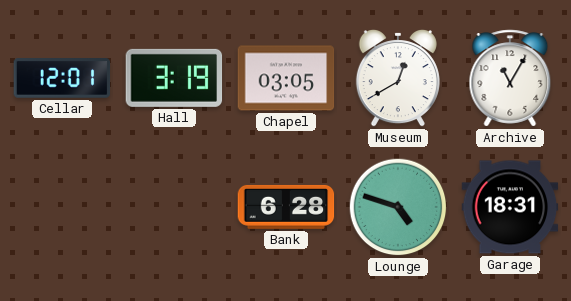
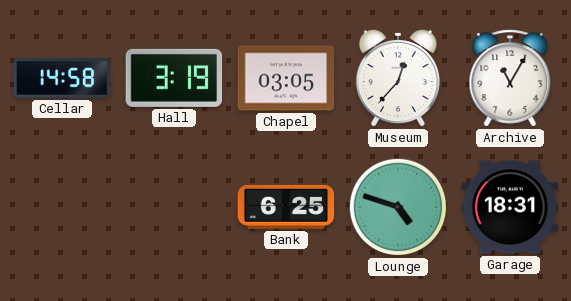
Cellar: 12:01 -> 14:58
Museum: 12:40 -> 12:37
Bank: 6:28 -> 6:25
